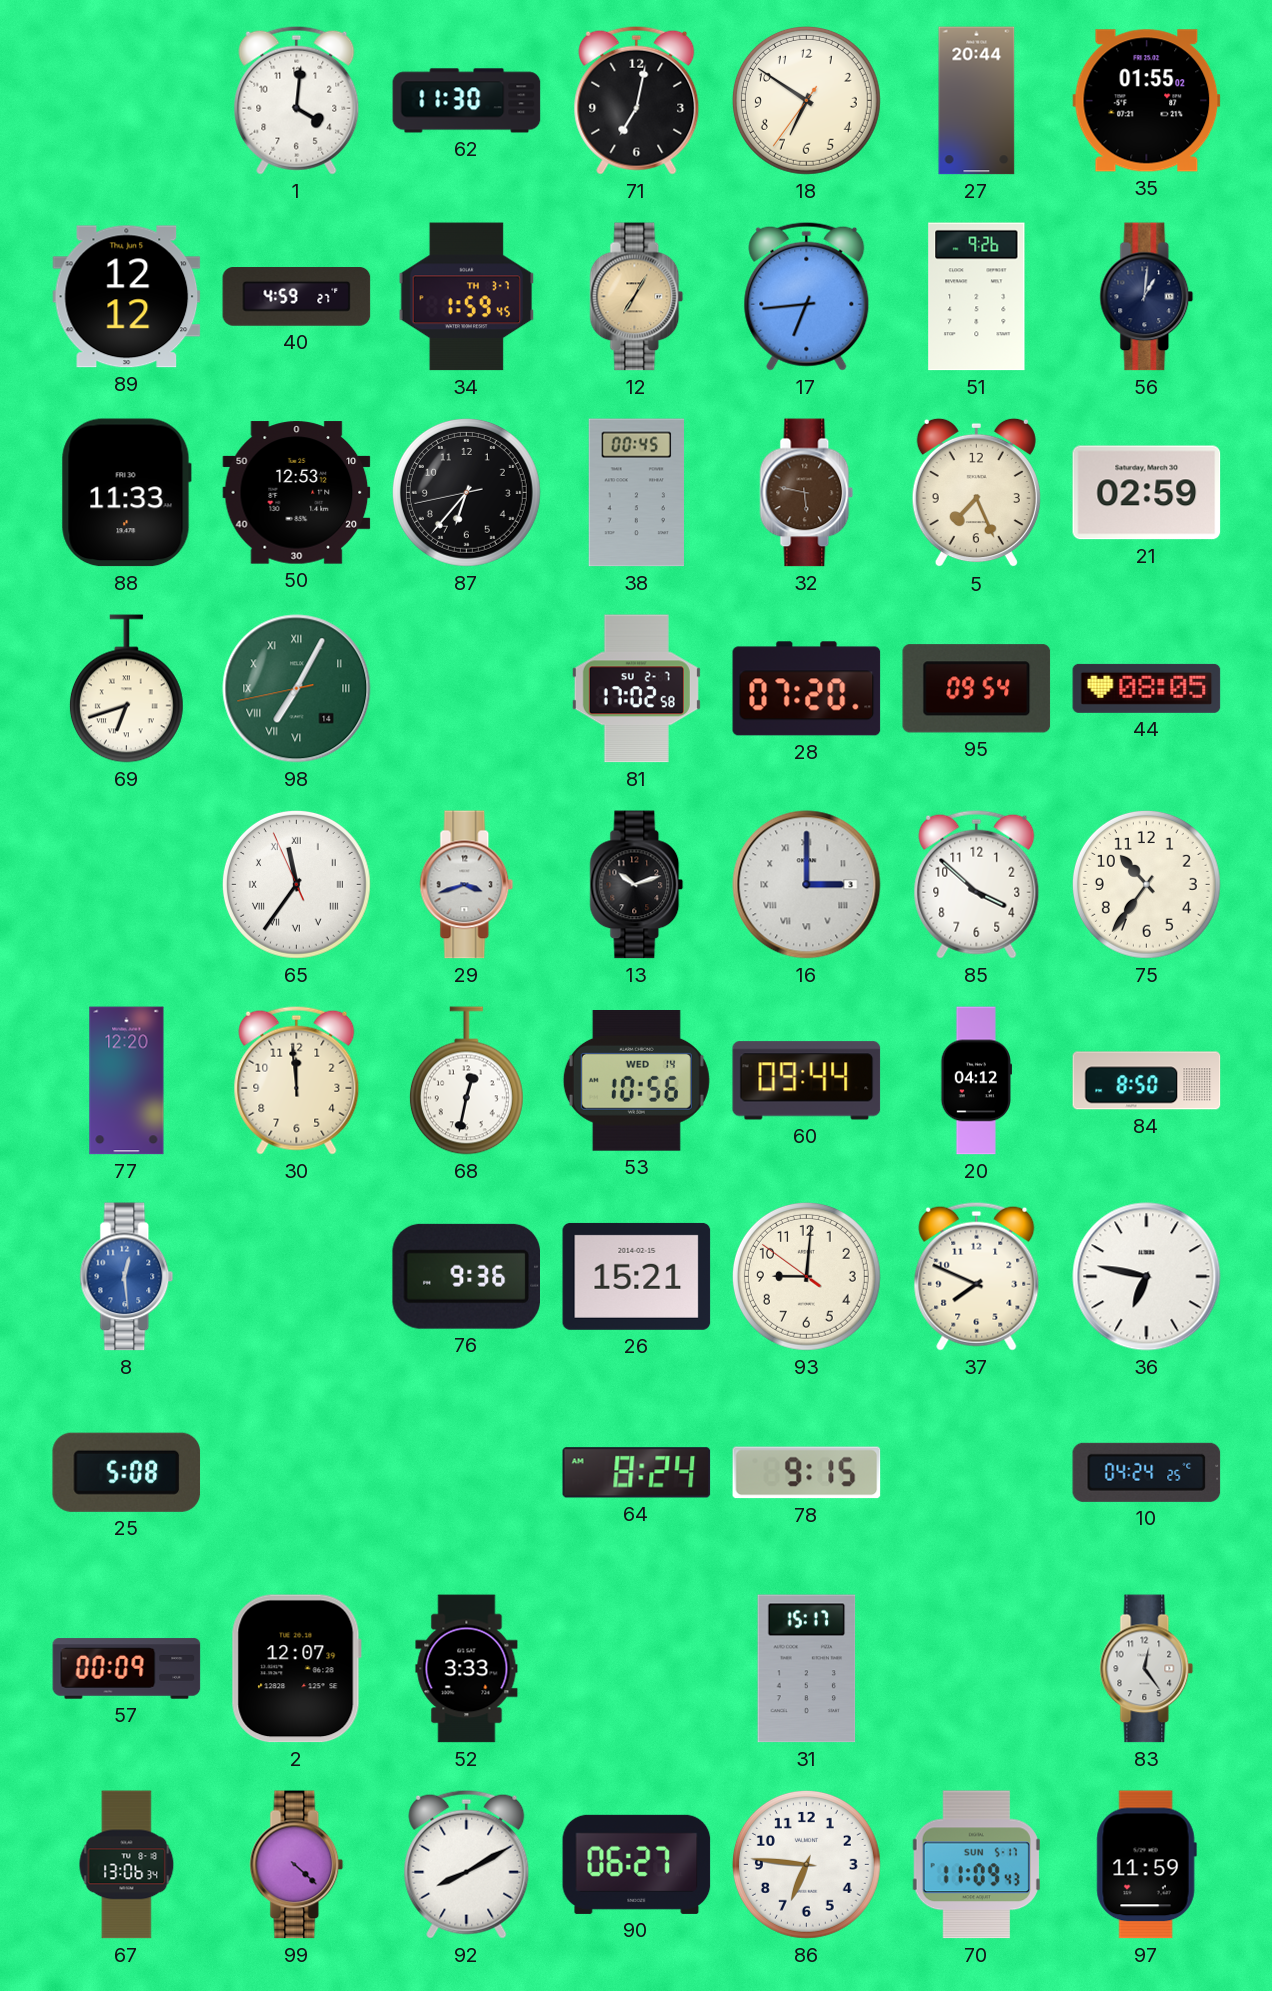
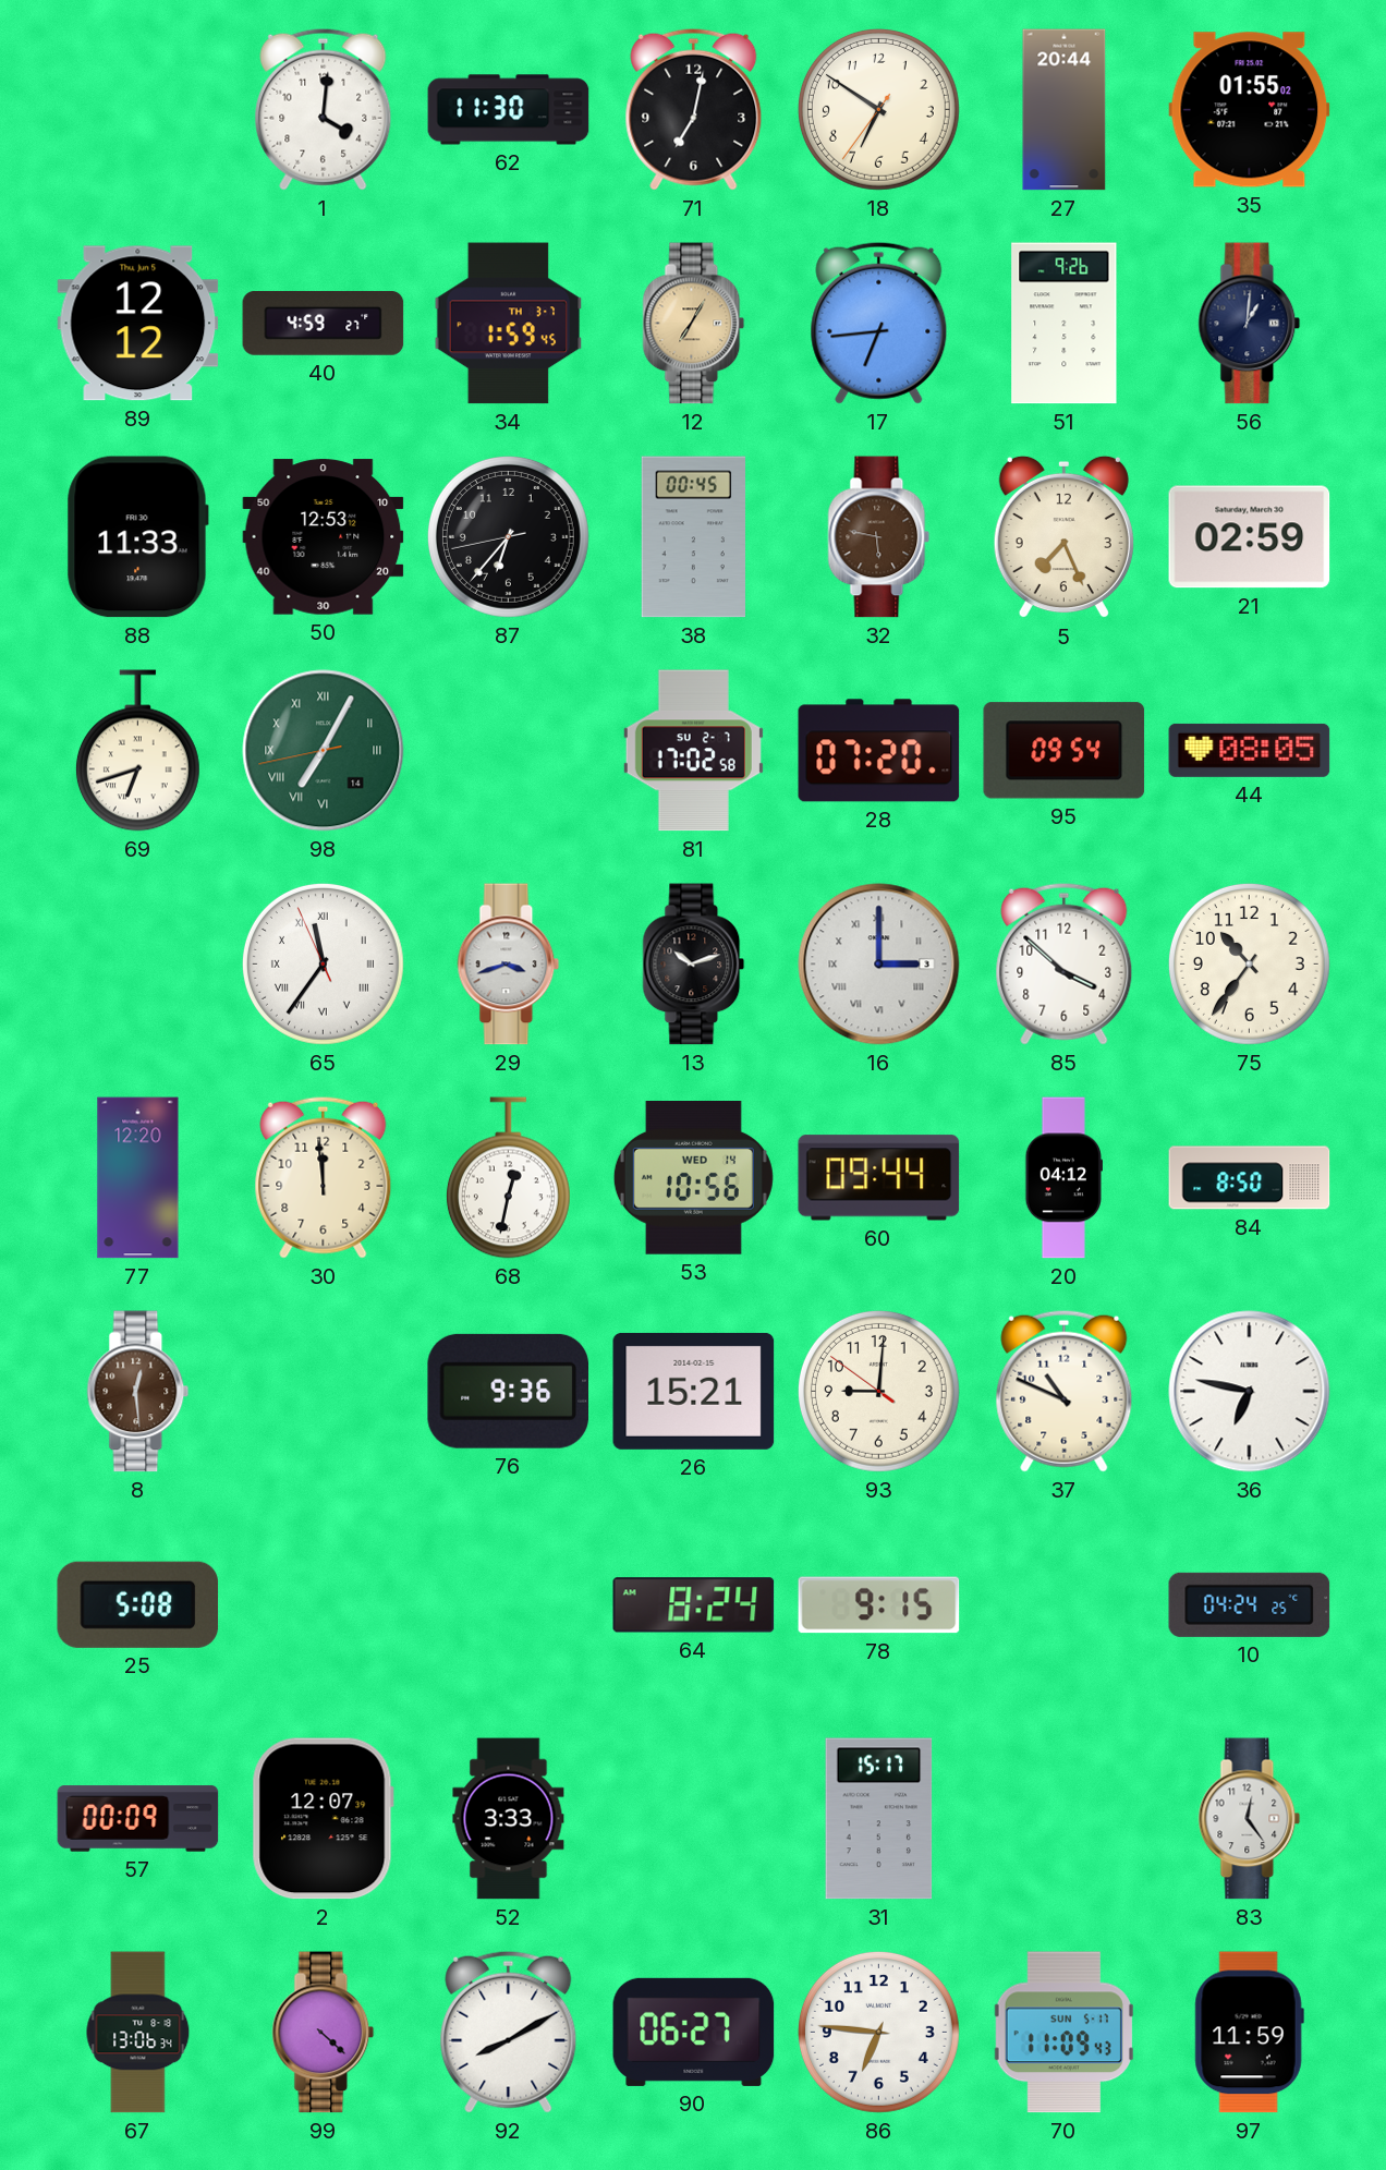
8 dial: blue -> brown
37: 7:49 -> 10:49
